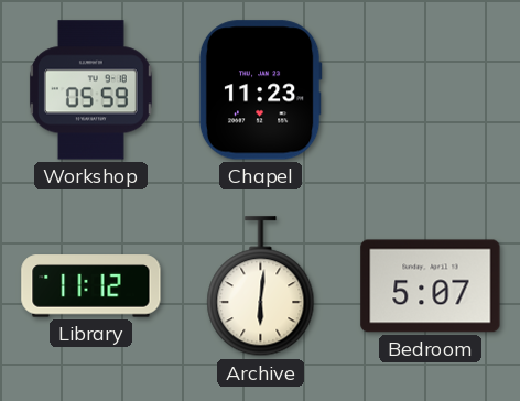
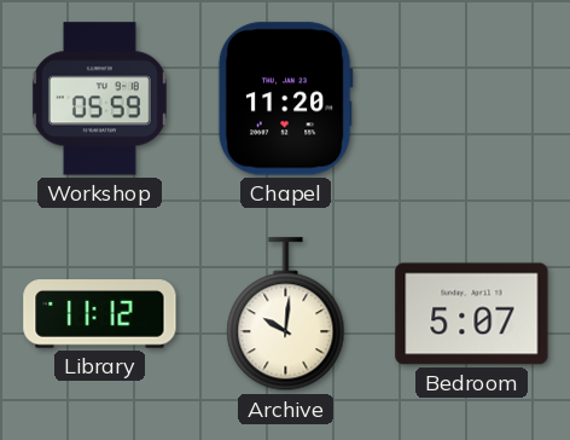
Chapel: 11:23 -> 11:20
Archive: 6:01 -> 10:01
